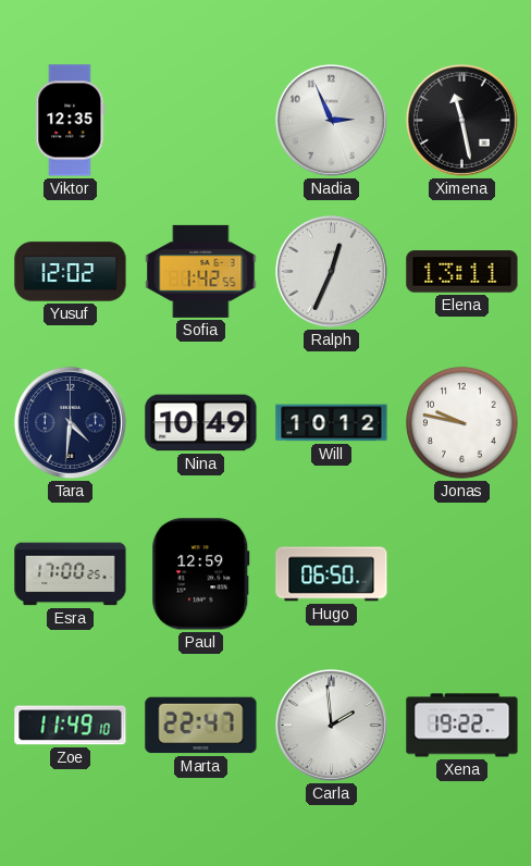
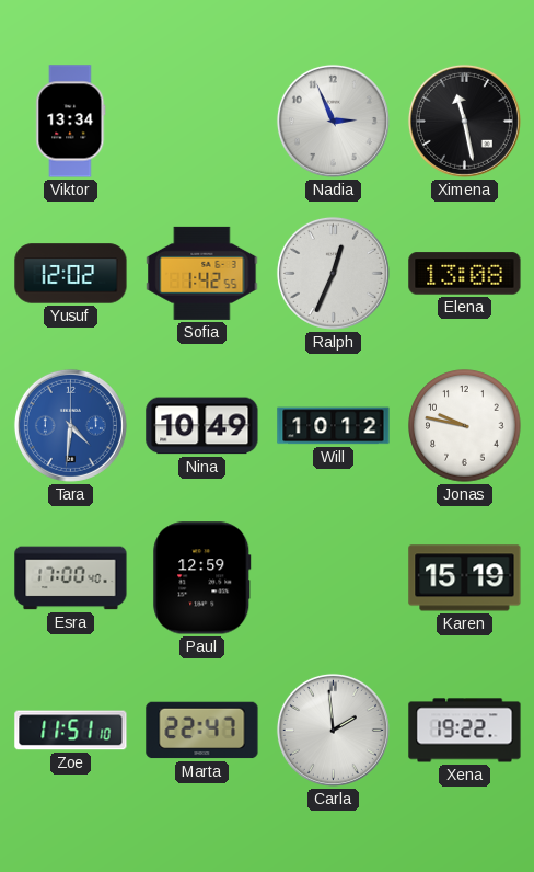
Viktor: 12:35 -> 13:34
Elena: 13:11 -> 13:08
Tara dial: navy -> blue
Esra: 17:00:25 -> 17:00:40
Hugo: 06:50 -> none
Karen: none -> 15:19
Zoe: 11:49 -> 11:51
